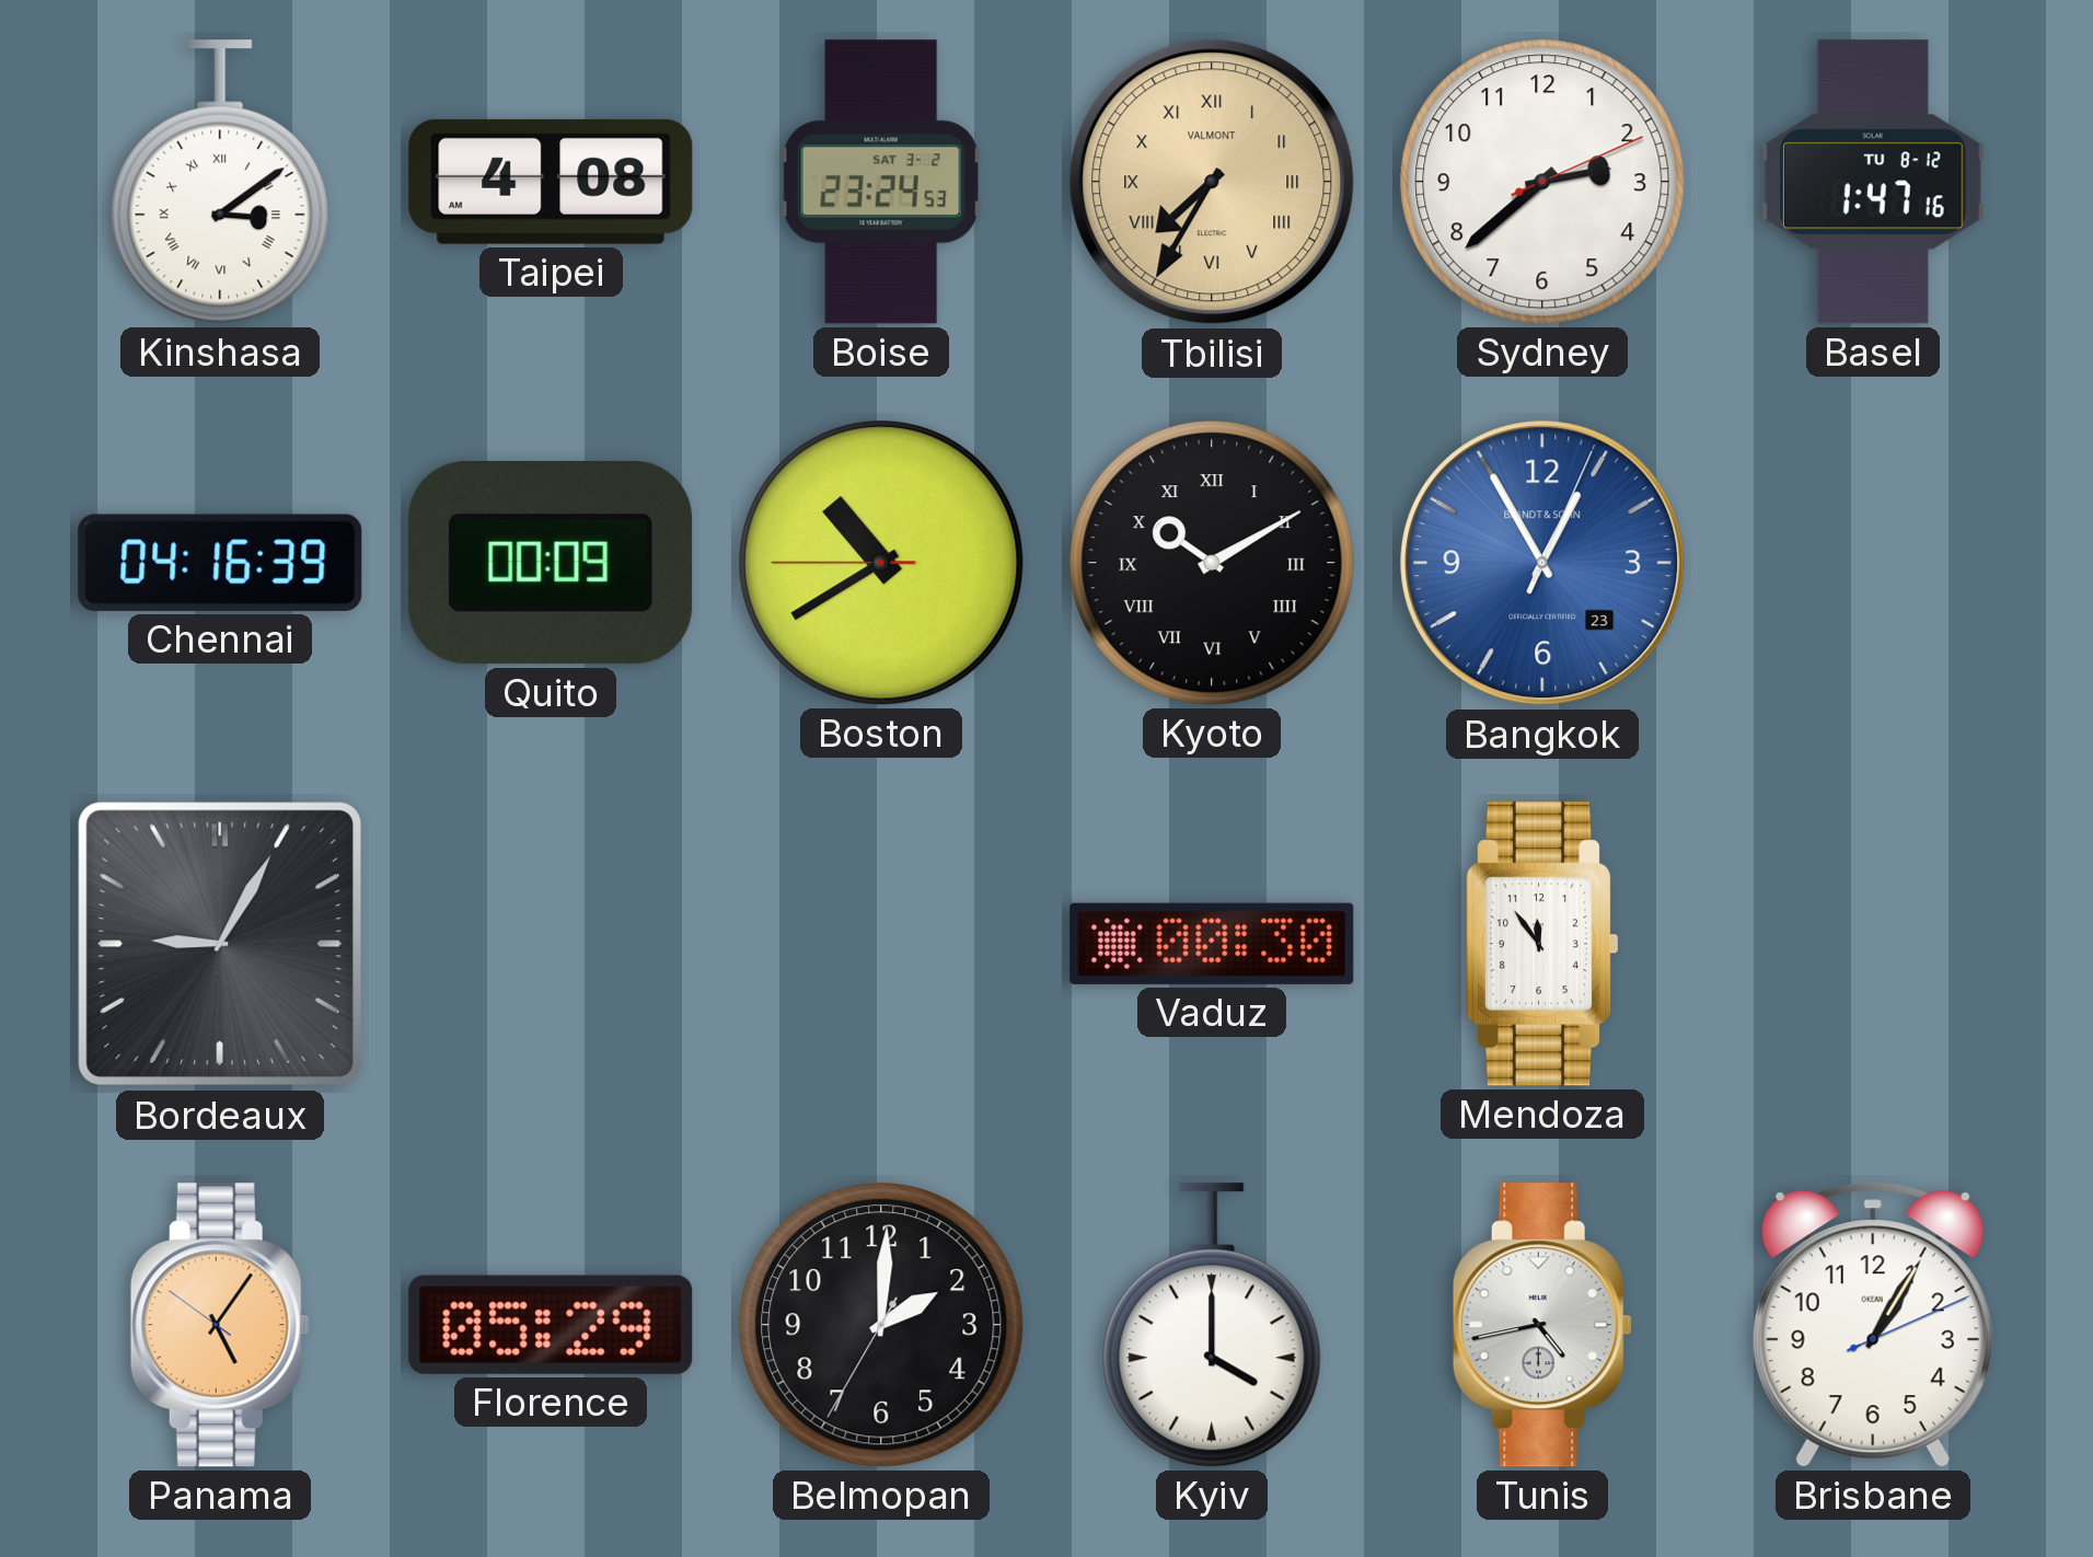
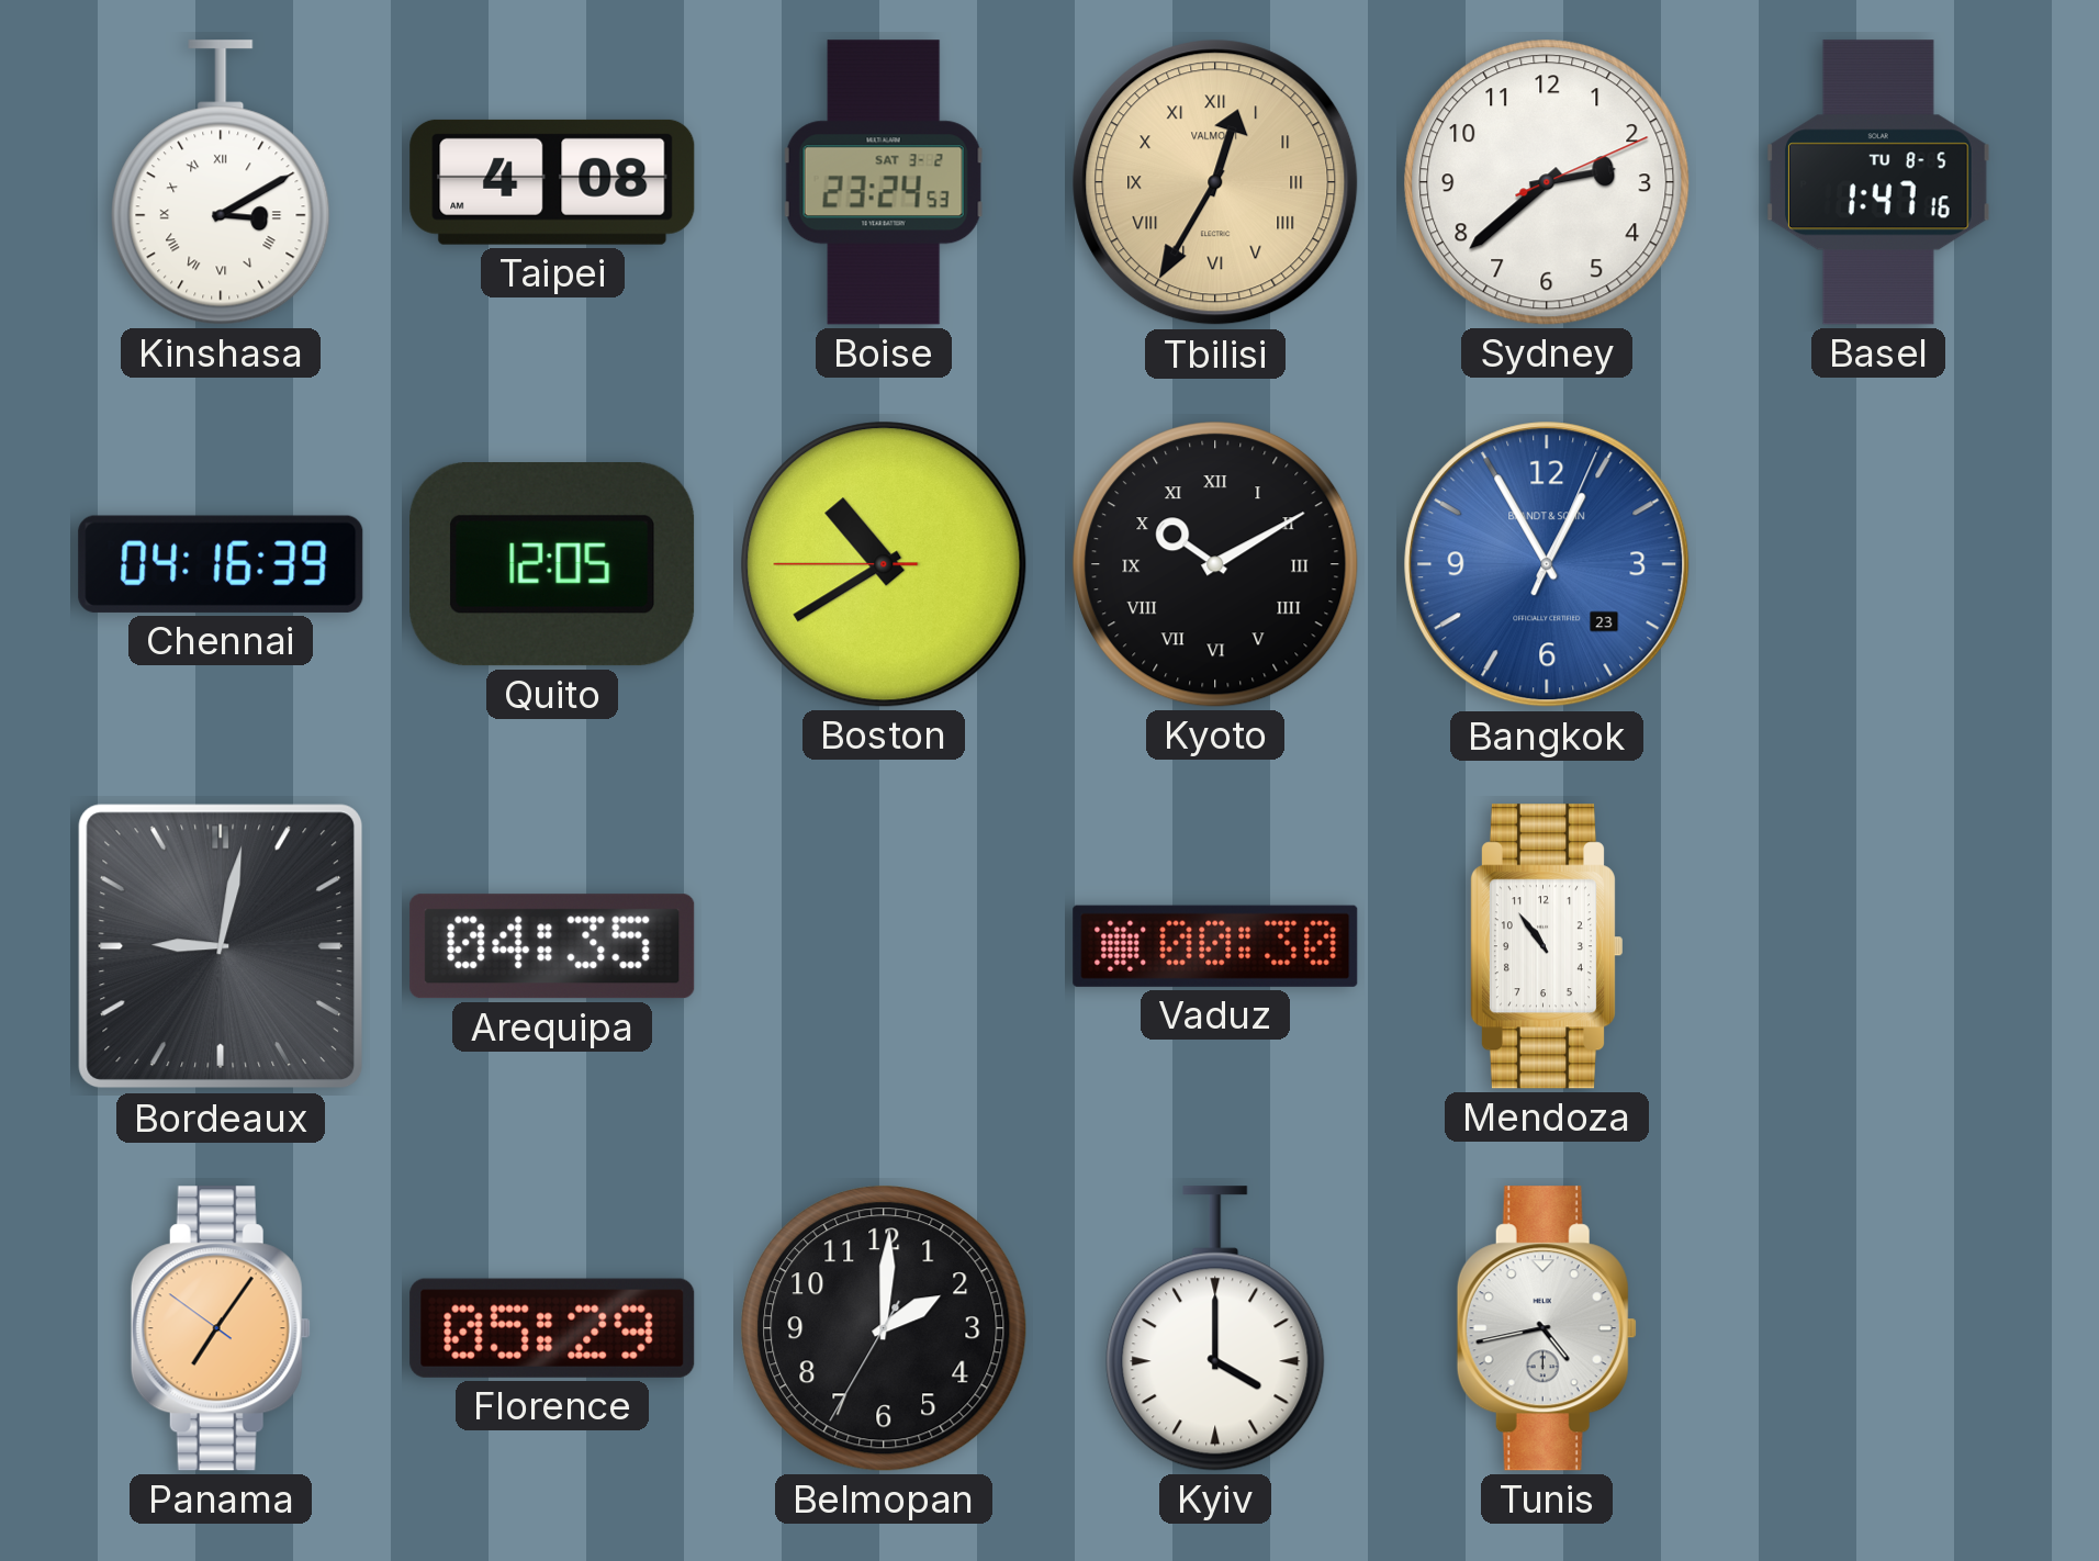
Kinshasa: 3:09 -> 3:10
Tbilisi: 7:35 -> 12:35
Basel date: TU 8-12 -> TU 8-5
Quito: 00:09 -> 12:05
Bordeaux: 9:05 -> 9:02
Arequipa: none -> 04:35
Mendoza: 11:54 -> 10:54
Panama: 5:05 -> 7:05
Brisbane: 1:05 -> none
